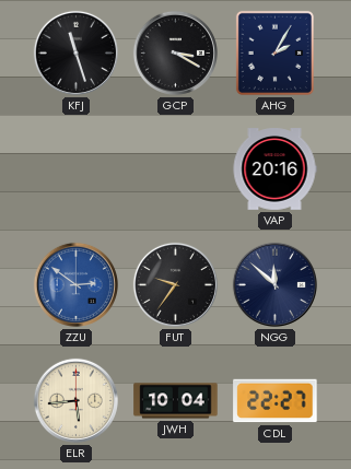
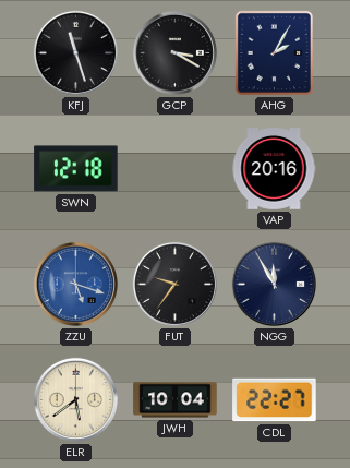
SWN: none -> 12:18
ZZU: 2:51 -> 5:18
NGG: 11:52 -> 11:55
ELR: 5:44 -> 5:39
